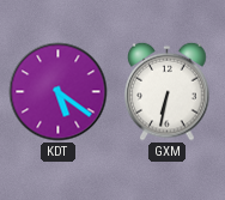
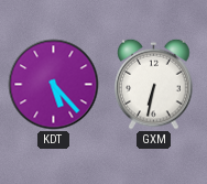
KDT: 5:21 -> 5:23
